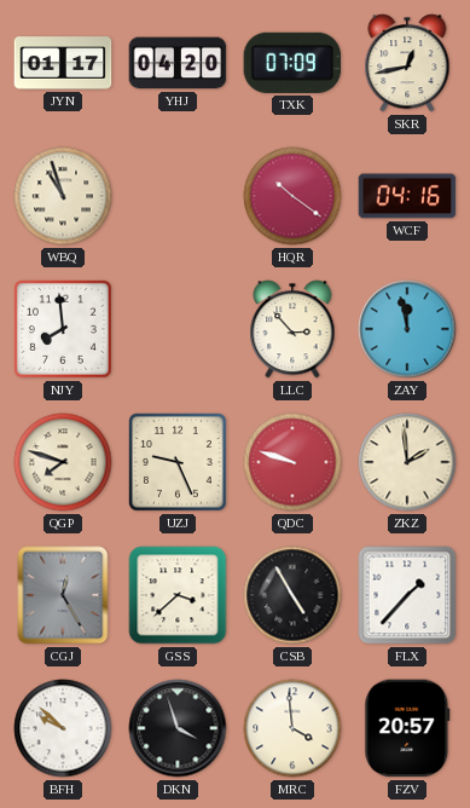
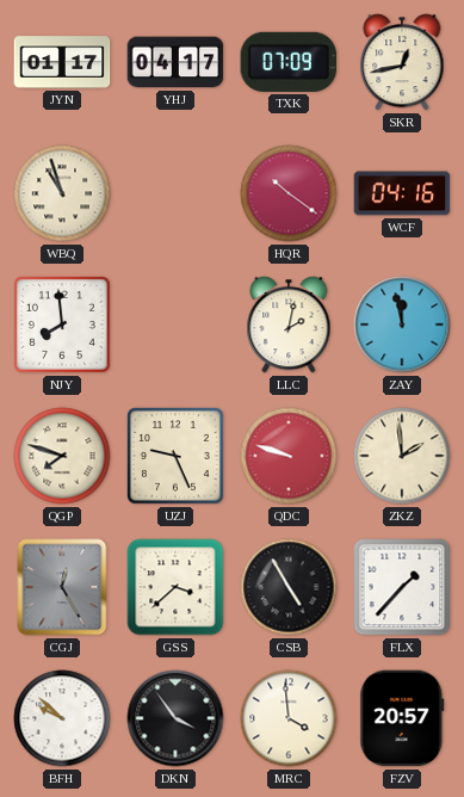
YHJ: 04:20 -> 04:17
LLC: 2:53 -> 2:02
DKN: 3:57 -> 3:54
